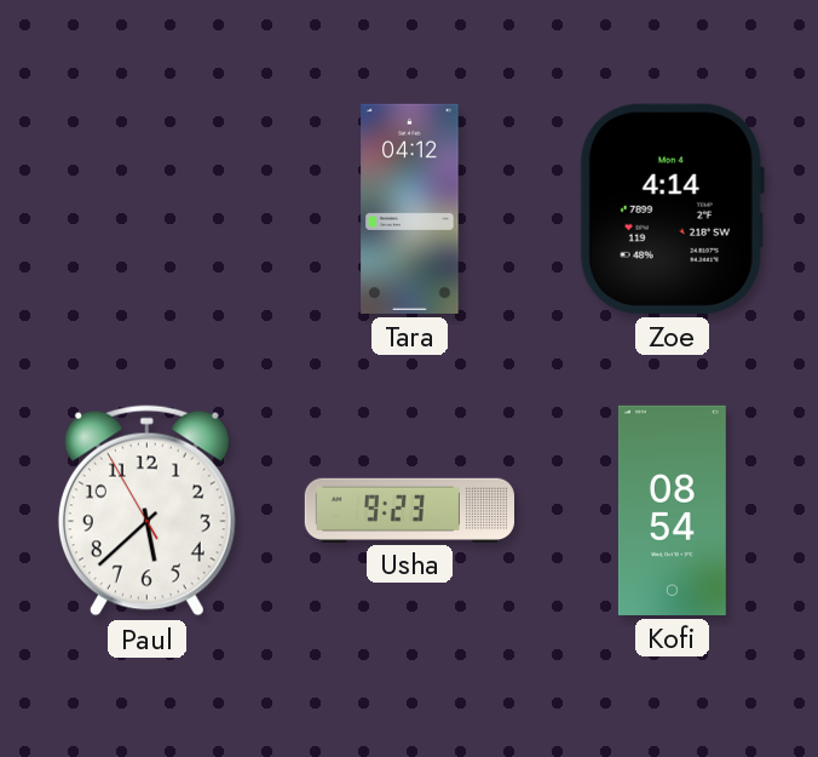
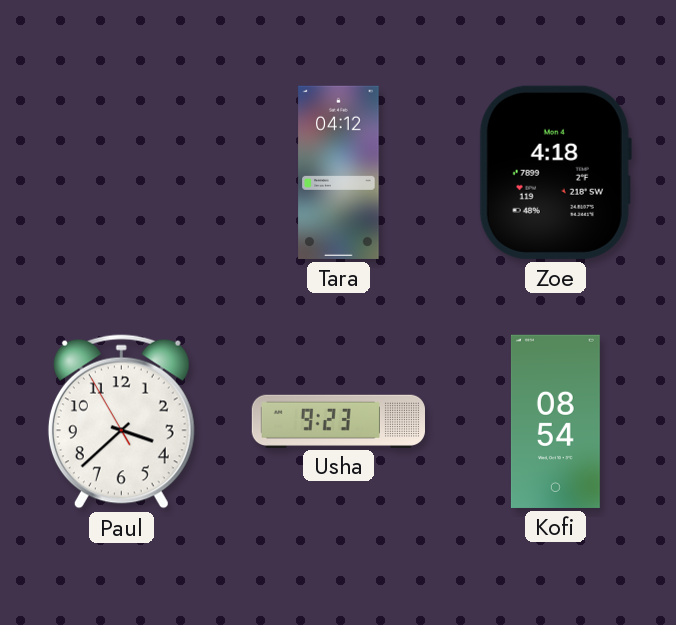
Zoe: 4:14 -> 4:18
Paul: 5:37 -> 3:37
